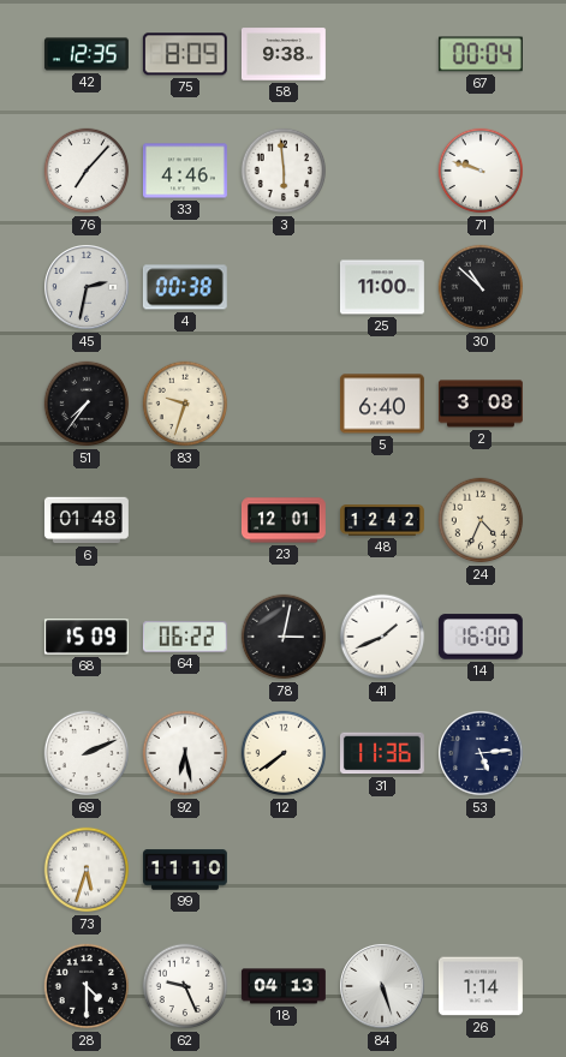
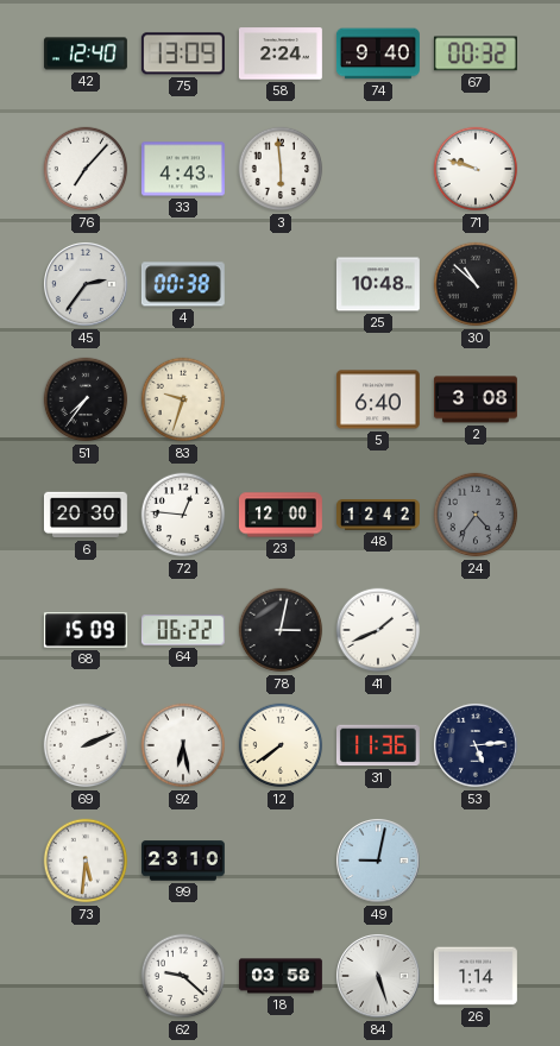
42: 12:35 -> 12:40
75: 8:09 -> 13:09
58: 9:38 -> 2:24
74: none -> 9:40
67: 00:04 -> 00:32
33: 4:46 -> 4:43
45: 2:32 -> 2:36
25: 11:00 -> 10:48
6: 01:48 -> 20:30
72: none -> 12:46
23: 12:01 -> 12:00
24: 4:34 -> 4:36
24 dial: cream -> grey
14: 16:00 -> none
73: 5:33 -> 5:31
99: 11:10 -> 23:10
49: none -> 9:02
28: 4:30 -> none
62: 9:26 -> 9:22
18: 04:13 -> 03:58
